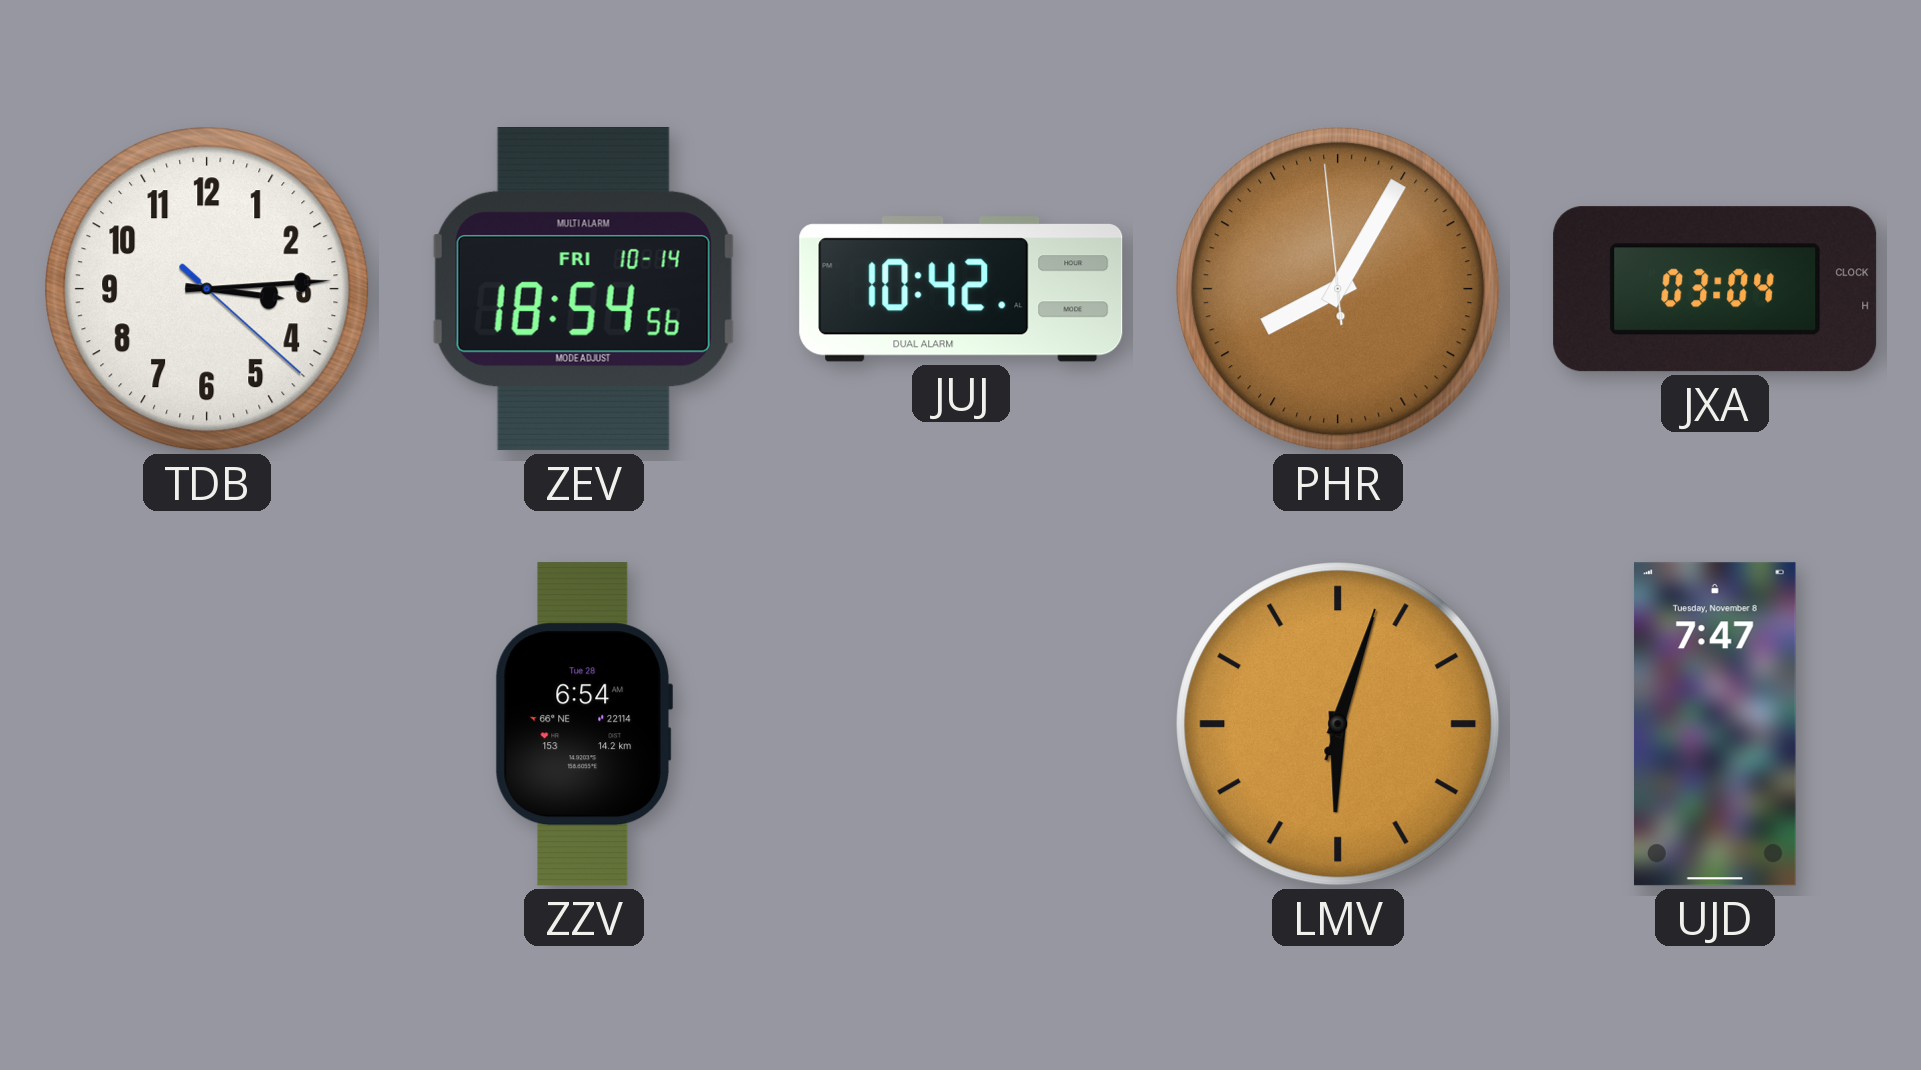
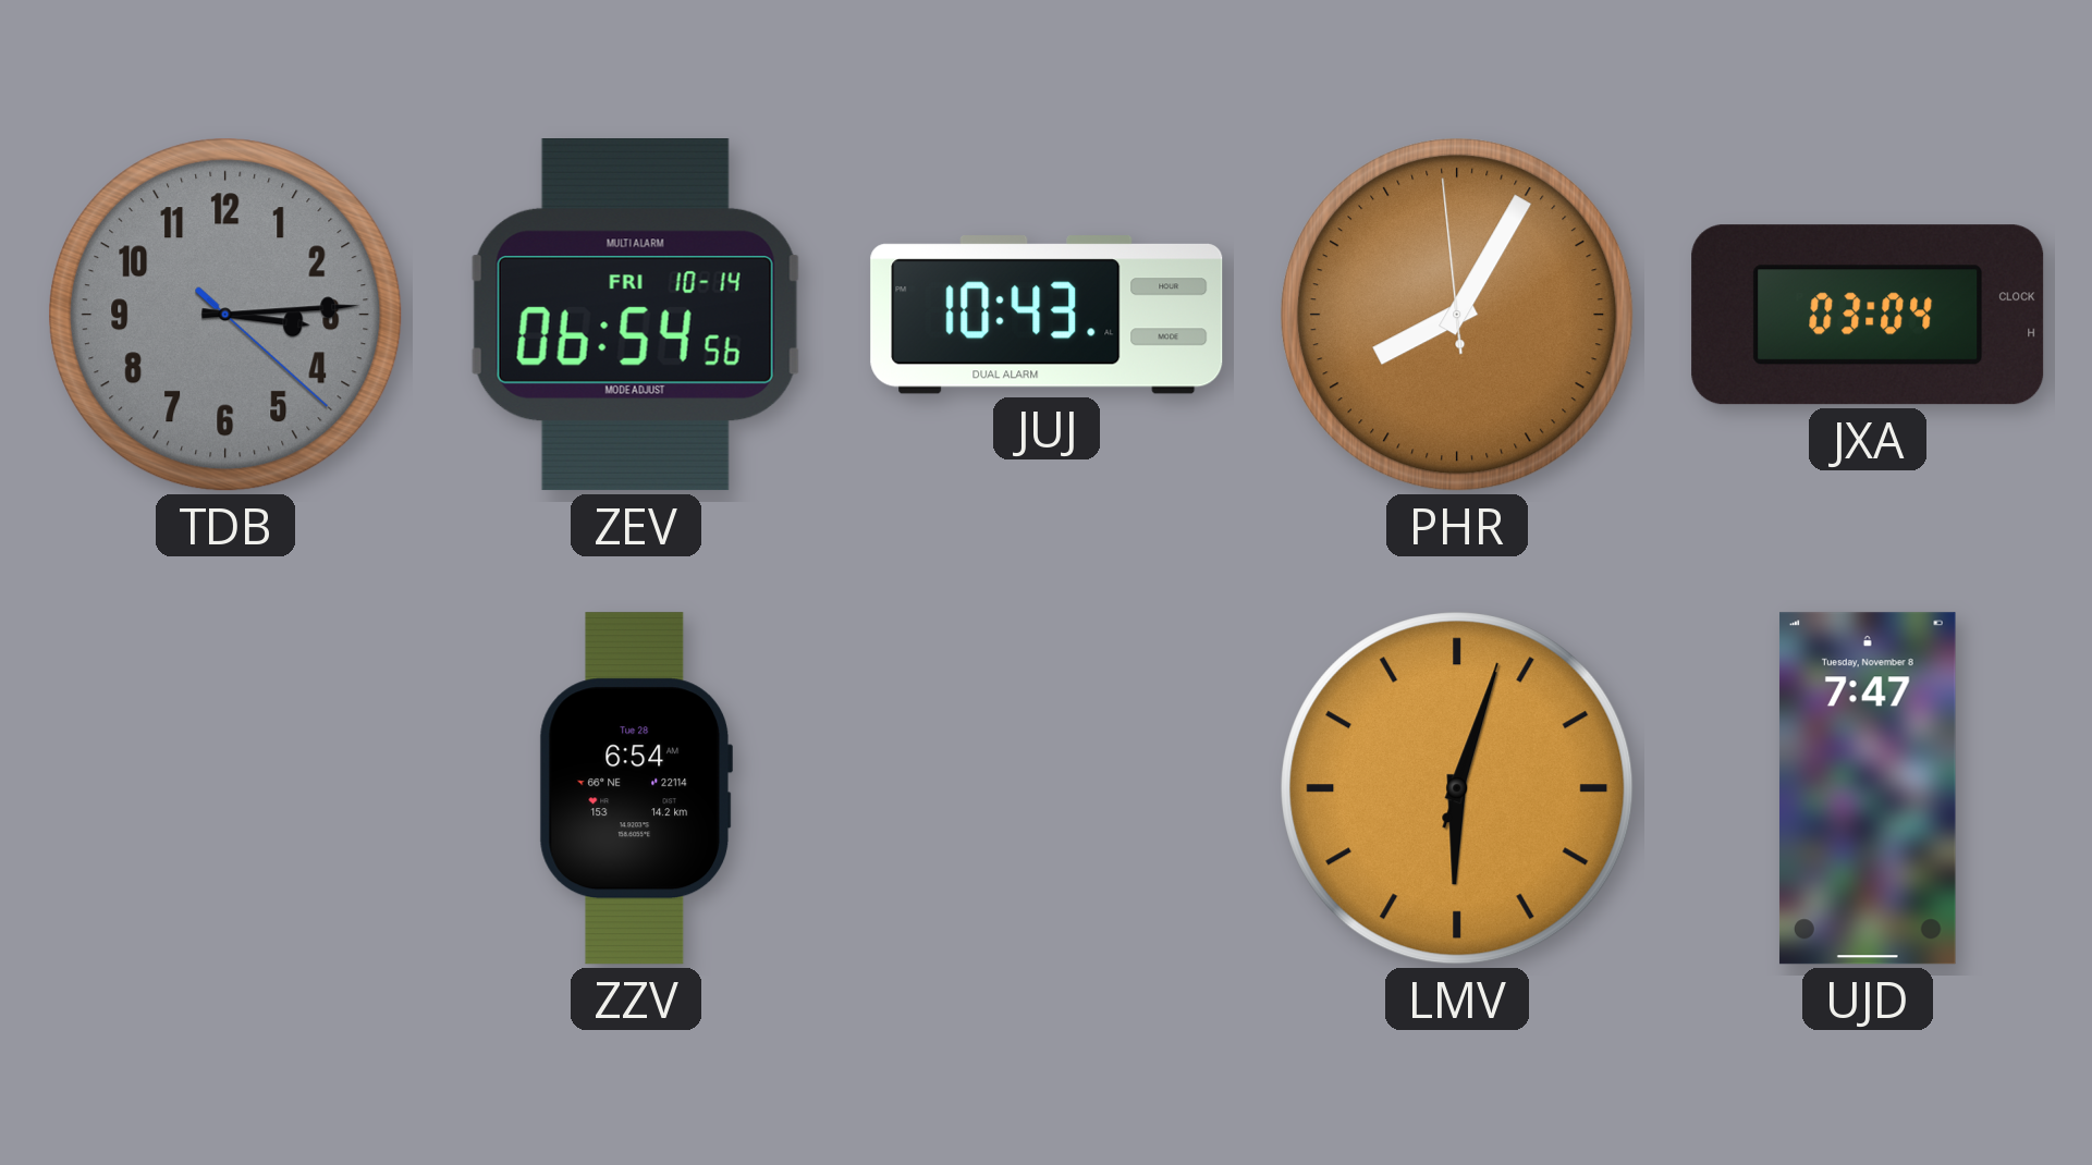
TDB dial: white -> grey
ZEV: 18:54 -> 06:54
JUJ: 10:42 -> 10:43
